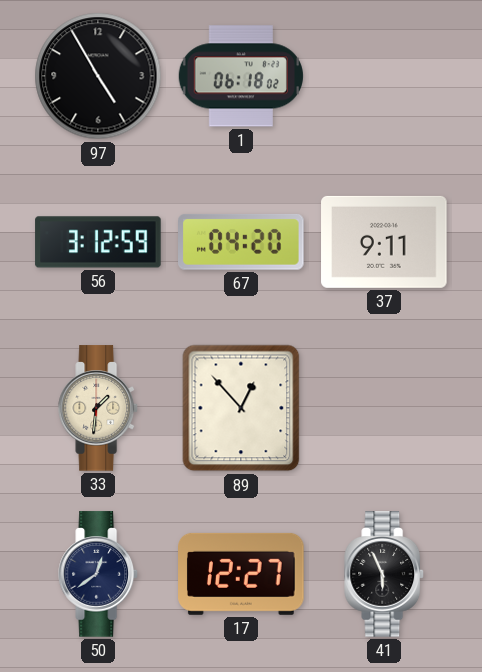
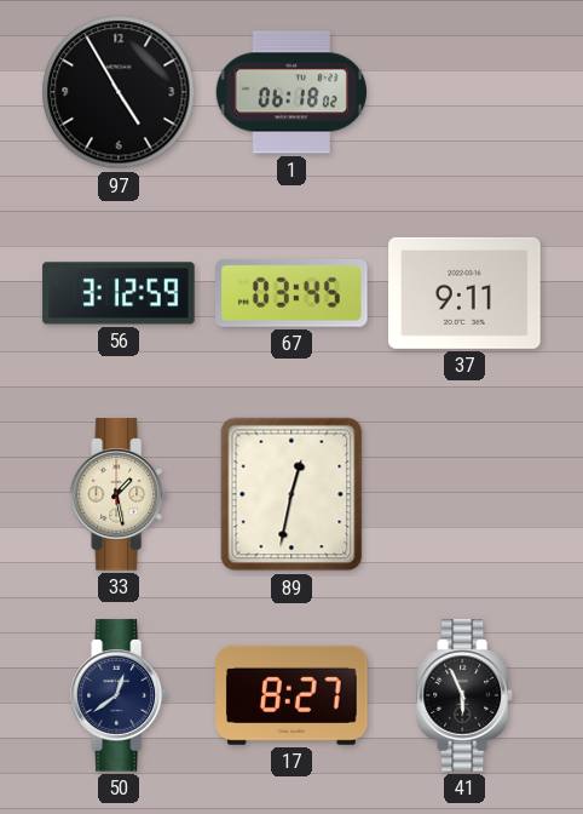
67: 04:20 -> 03:45
33: 1:31 -> 1:28
89: 12:53 -> 12:32
17: 12:27 -> 8:27
